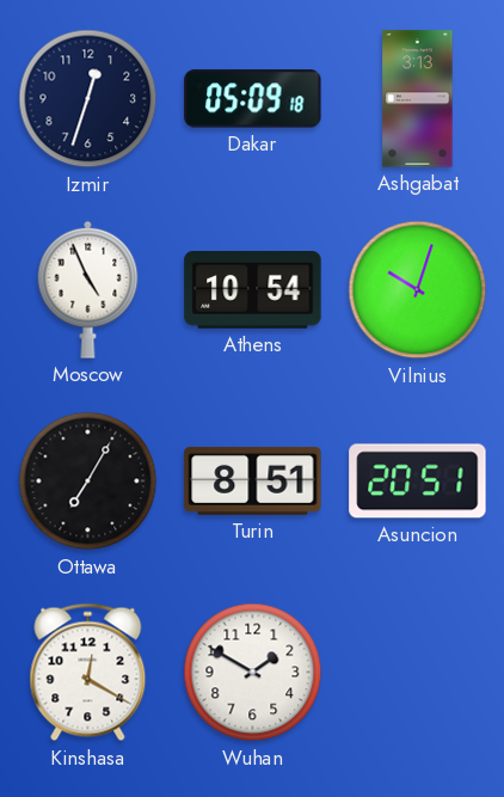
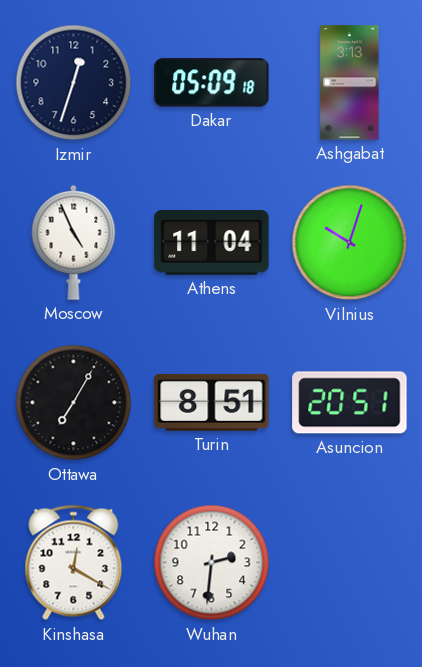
Athens: 10:54 -> 11:04
Wuhan: 1:50 -> 2:31
